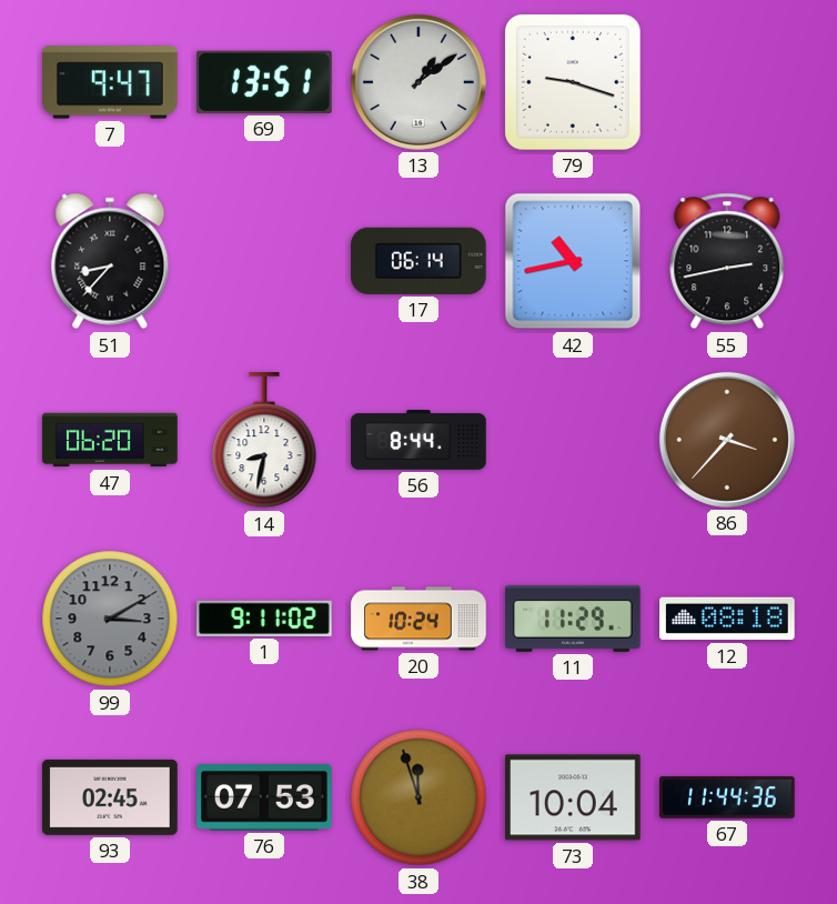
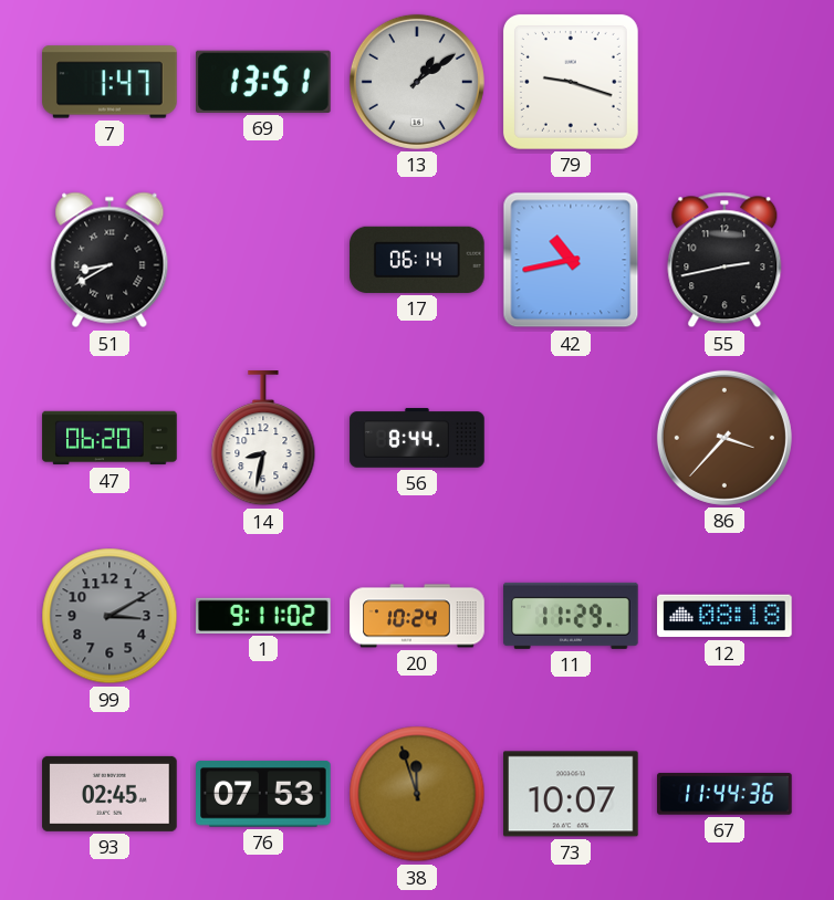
7: 9:47 -> 1:47
51: 8:37 -> 8:40
73: 10:04 -> 10:07
